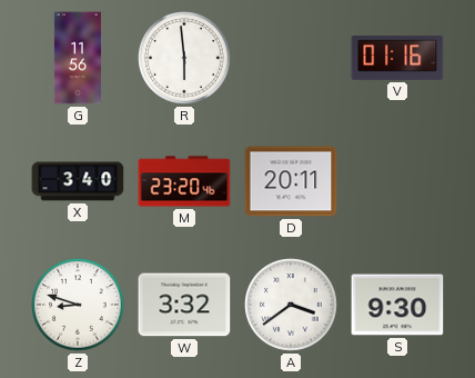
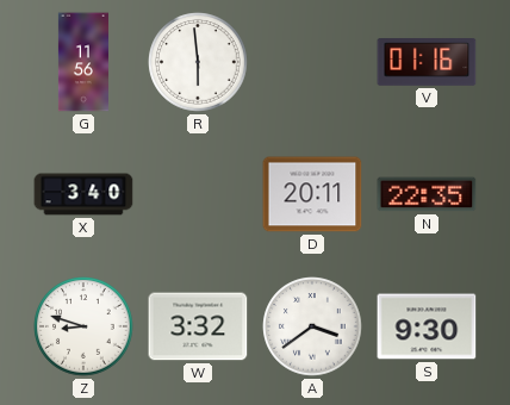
M: 23:20 -> none
N: none -> 22:35
